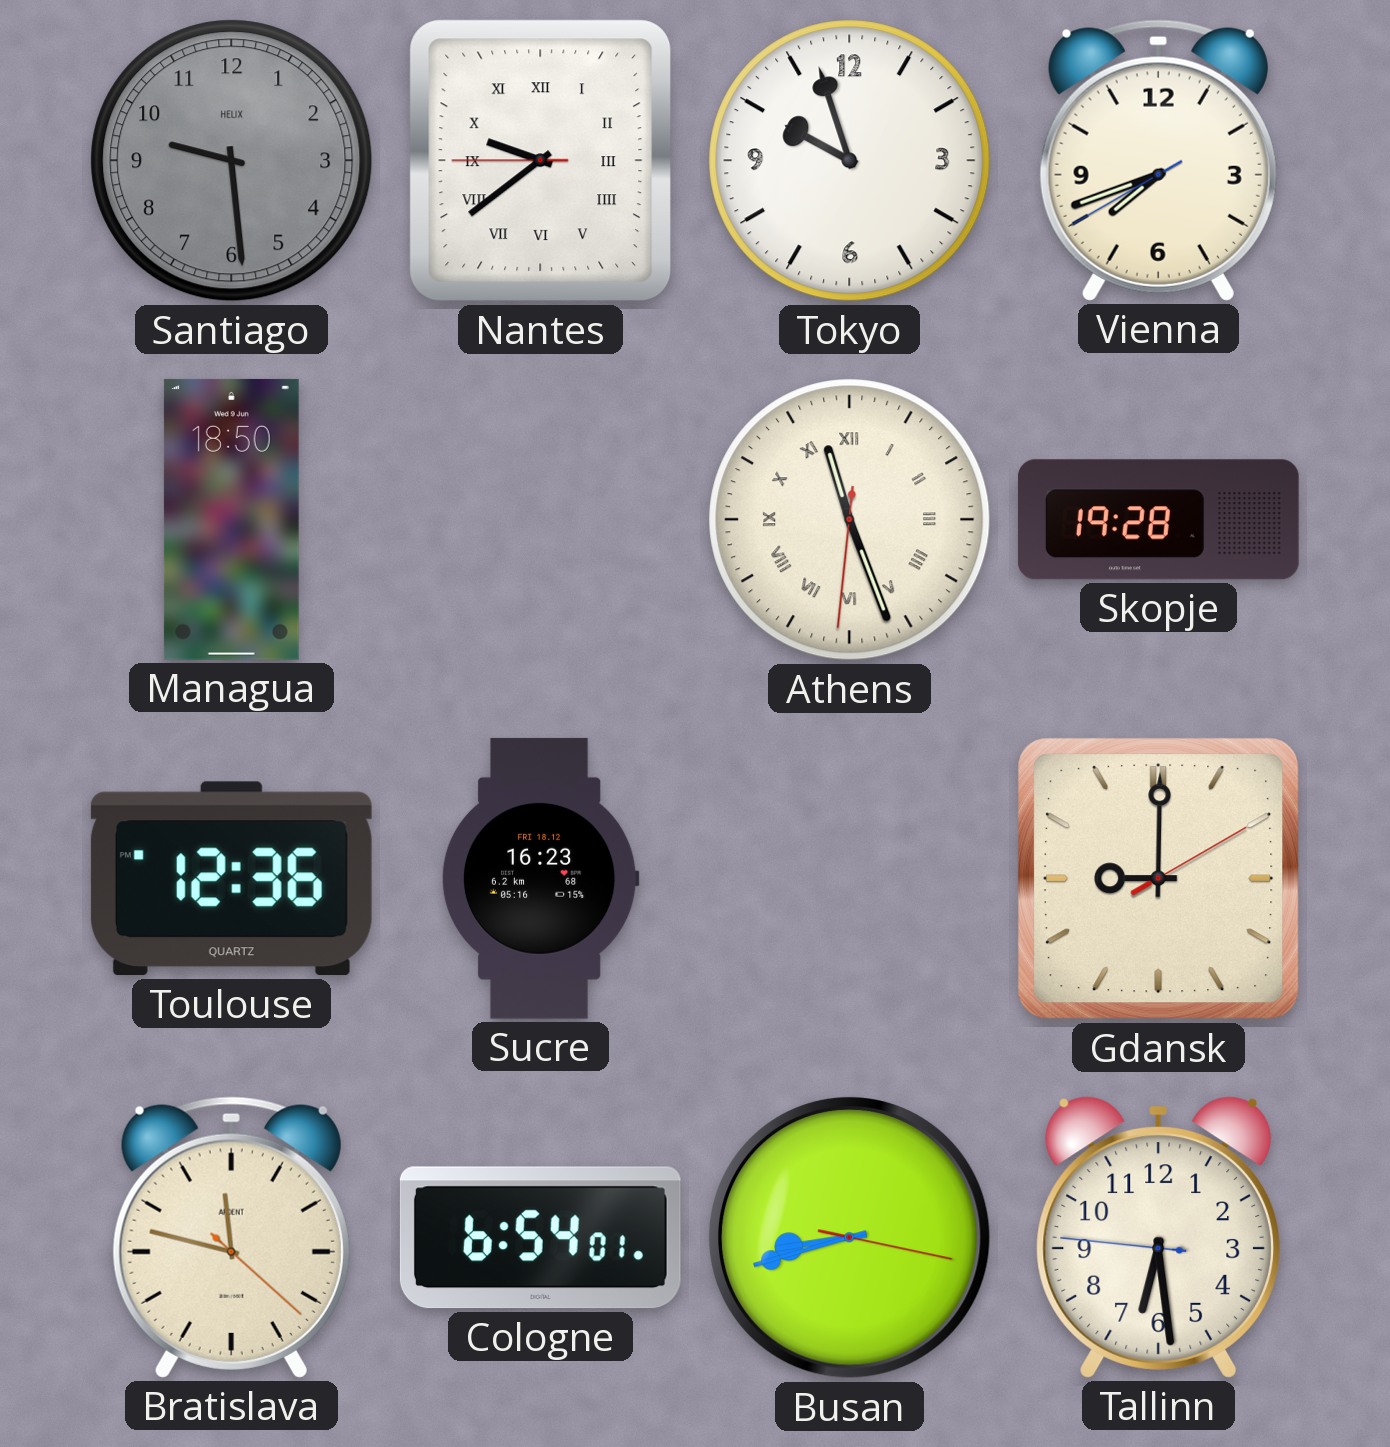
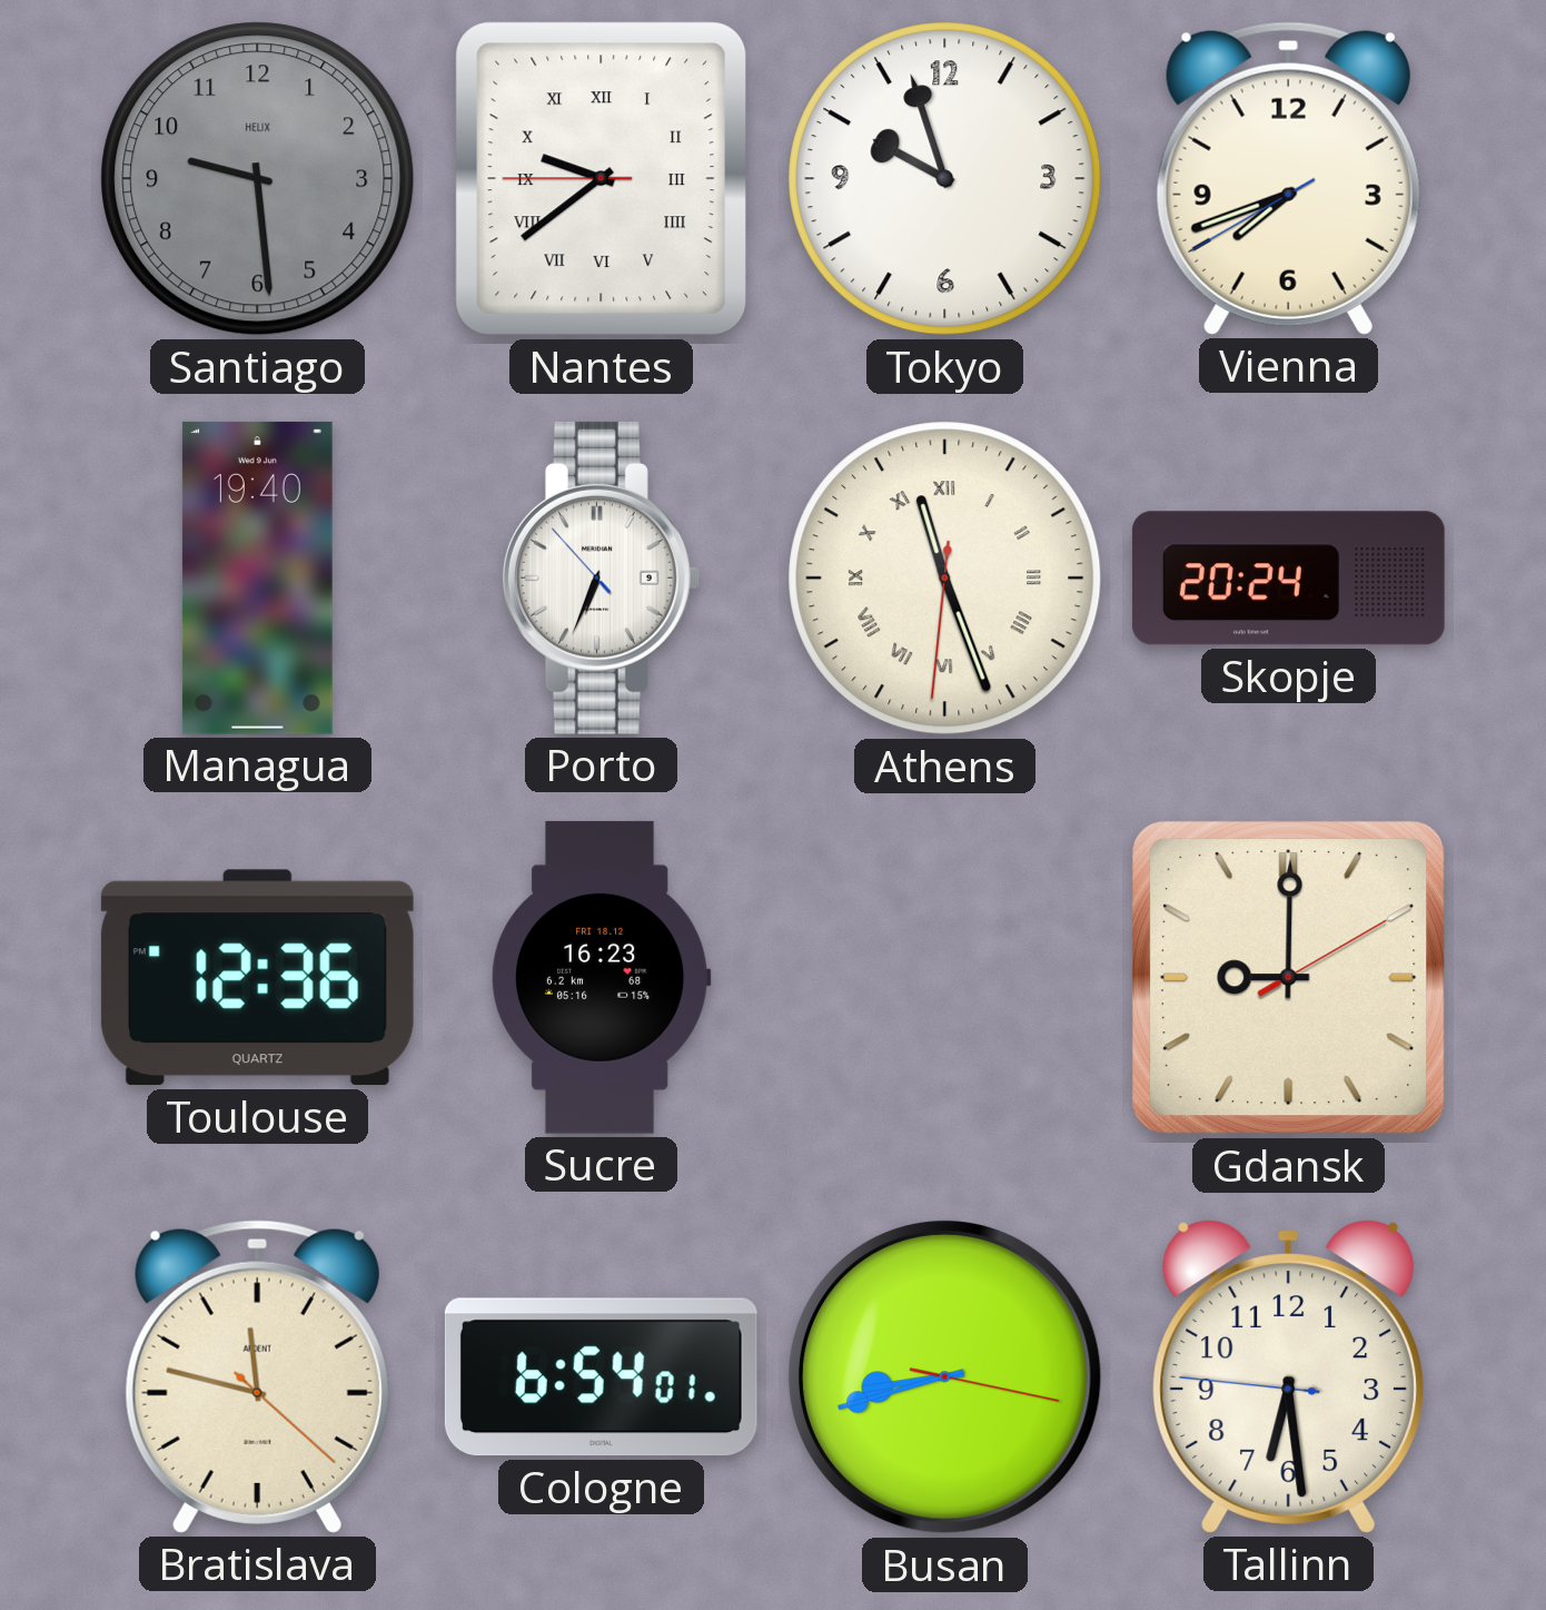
Managua: 18:50 -> 19:40
Porto: none -> 6:33
Skopje: 19:28 -> 20:24
